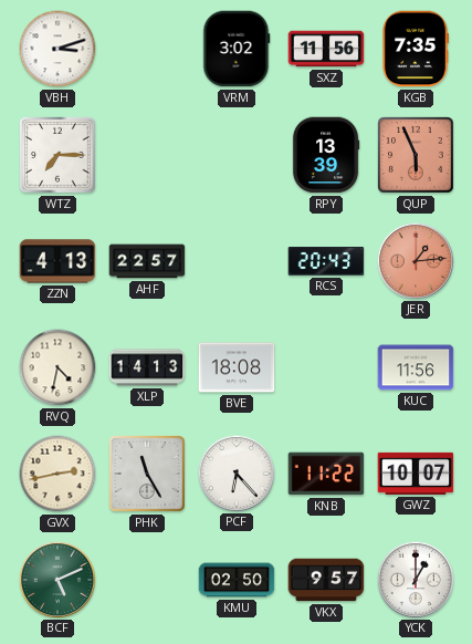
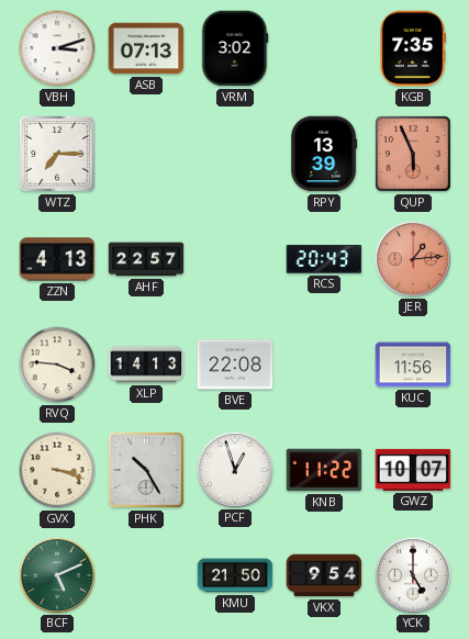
ASB: none -> 07:13
SXZ: 11:56 -> none
RVQ: 4:32 -> 3:46
BVE: 18:08 -> 22:08
GVX: 2:43 -> 3:18
PHK: 11:25 -> 10:25
PCF: 6:23 -> 12:57
KMU: 02:50 -> 21:50
VKX: 9:57 -> 9:54
YCK: 1:00 -> 5:00
